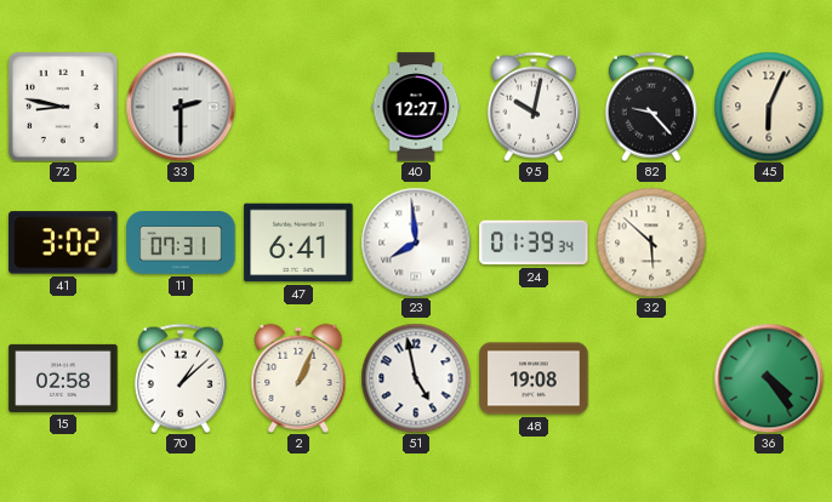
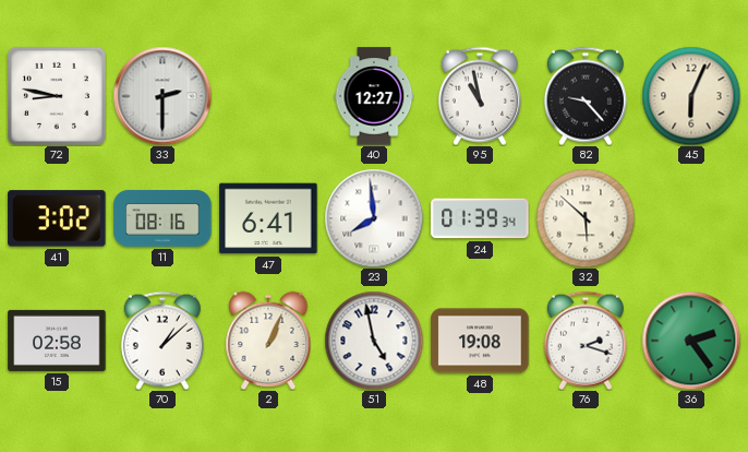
95: 10:02 -> 10:58
11: 07:31 -> 08:16
76: none -> 2:18
36: 4:24 -> 2:24
